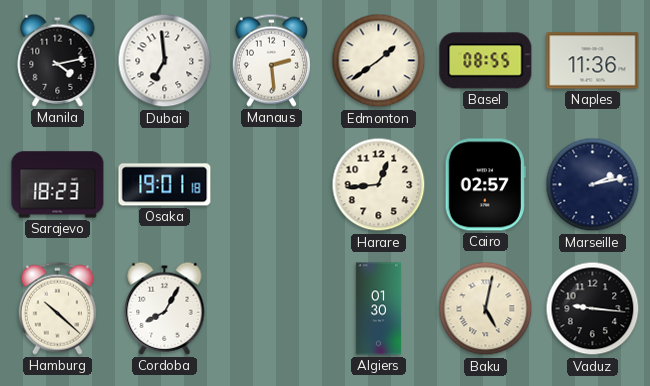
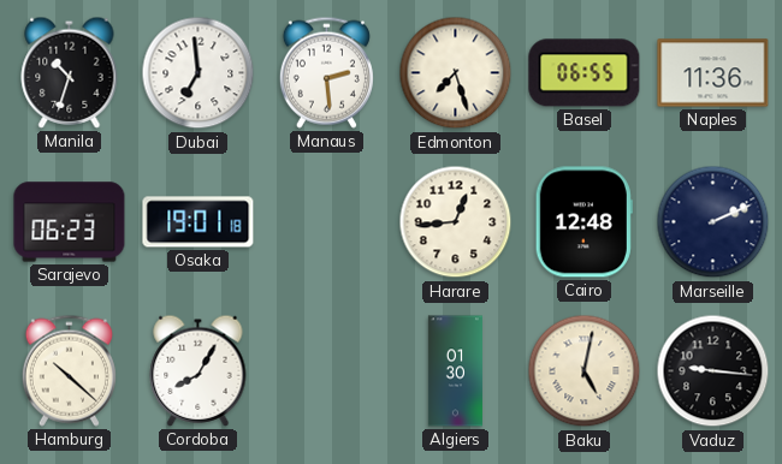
Manila: 4:13 -> 10:33
Edmonton: 1:39 -> 7:27
Basel: 08:55 -> 06:55
Sarajevo: 18:23 -> 06:23
Cairo: 02:57 -> 12:48
Marseille: 2:13 -> 2:11
